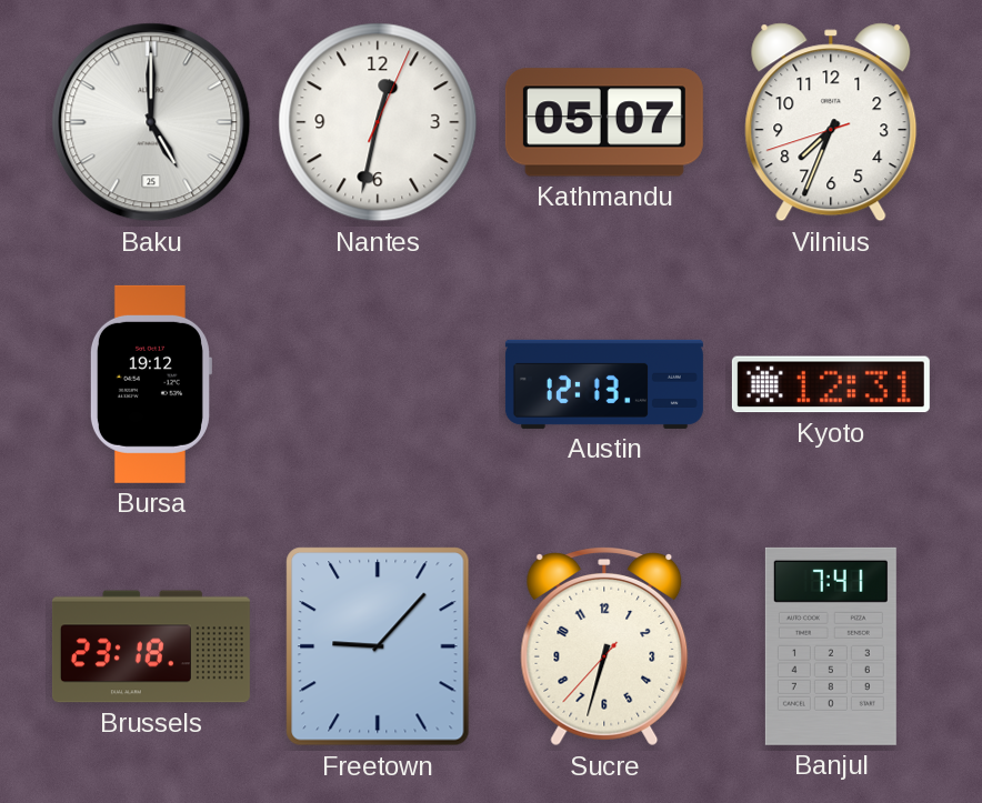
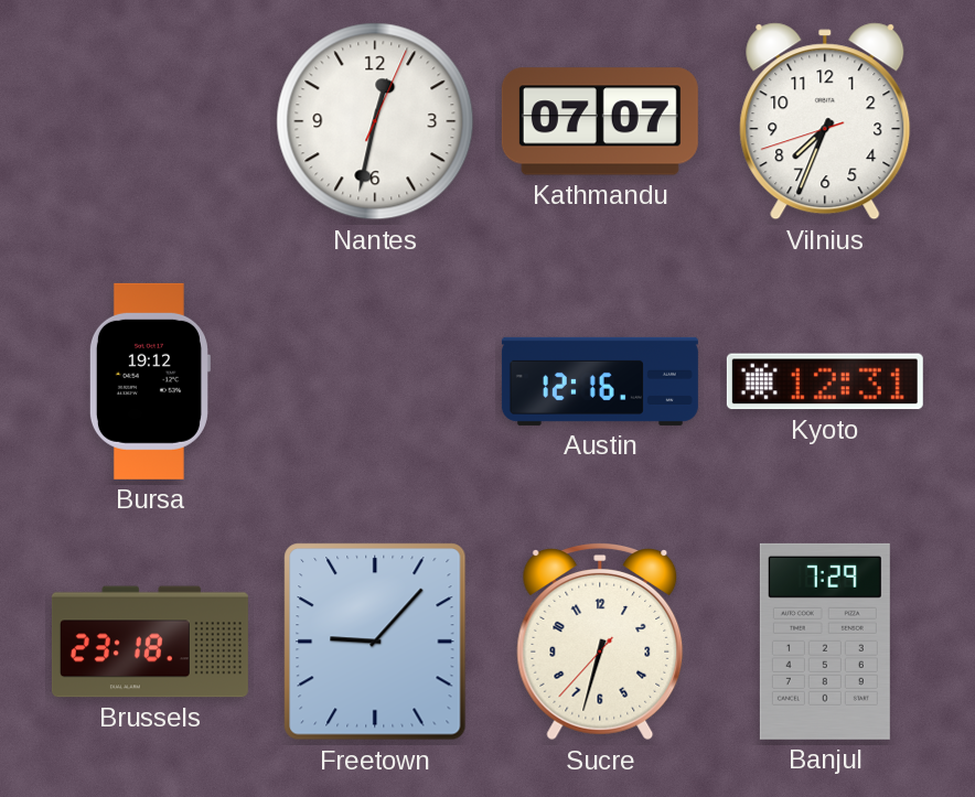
Baku: 5:00 -> none
Kathmandu: 05:07 -> 07:07
Austin: 12:13 -> 12:16
Banjul: 7:41 -> 7:29
